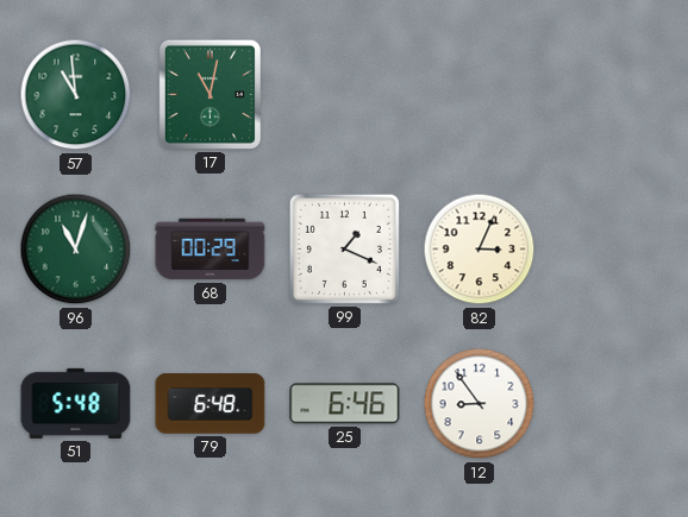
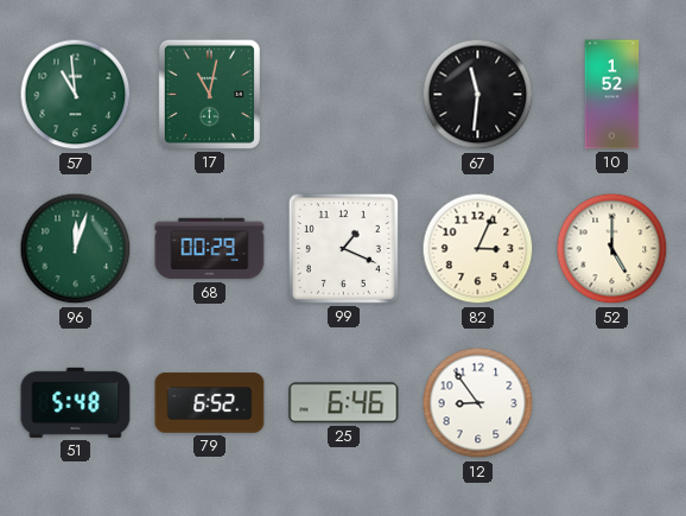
67: none -> 11:31
10: none -> 1:52
96: 11:03 -> 12:03
52: none -> 5:00
79: 6:48 -> 6:52
